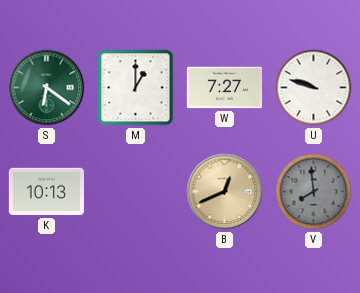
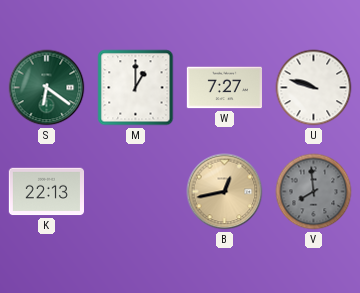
K: 10:13 -> 22:13
B: 12:41 -> 12:43
